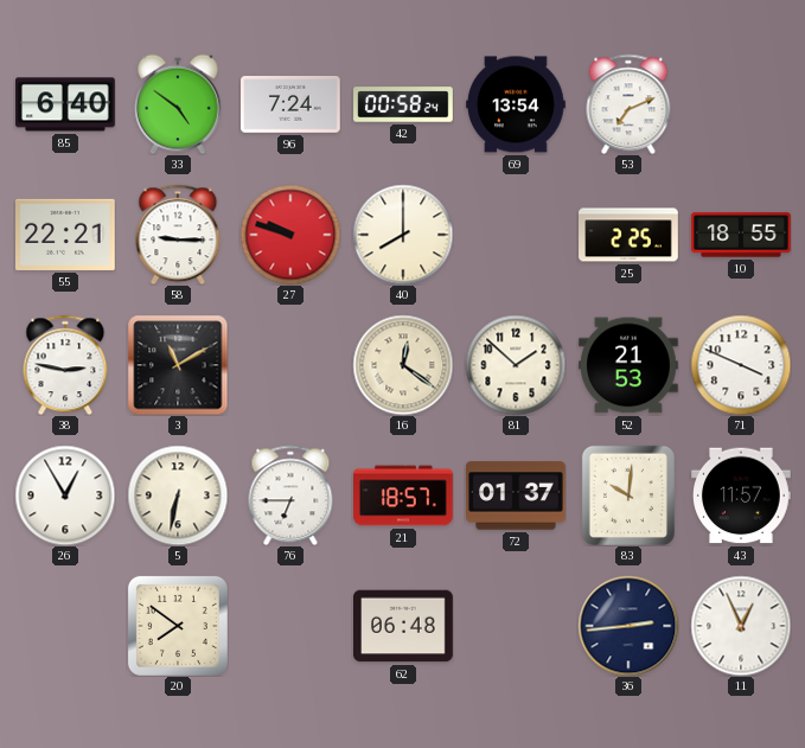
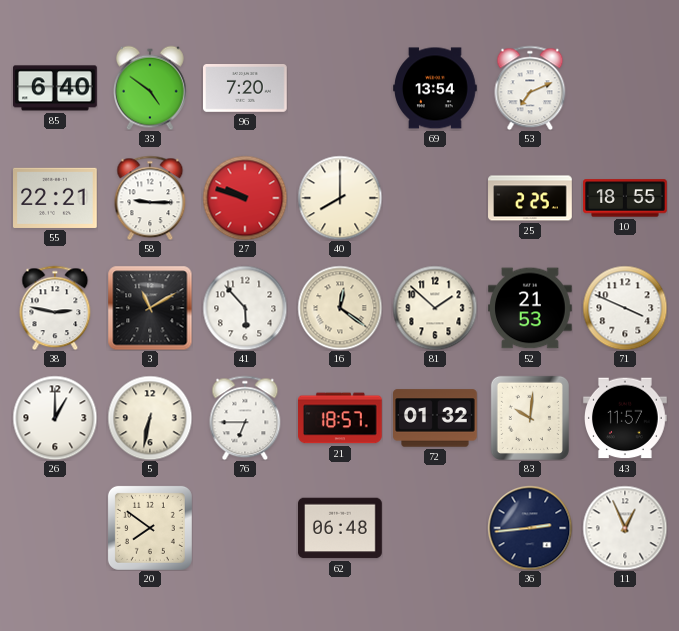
96: 7:24 -> 7:20
42: 00:58 -> none
41: none -> 5:53
26: 12:55 -> 1:00
72: 01:37 -> 01:32
